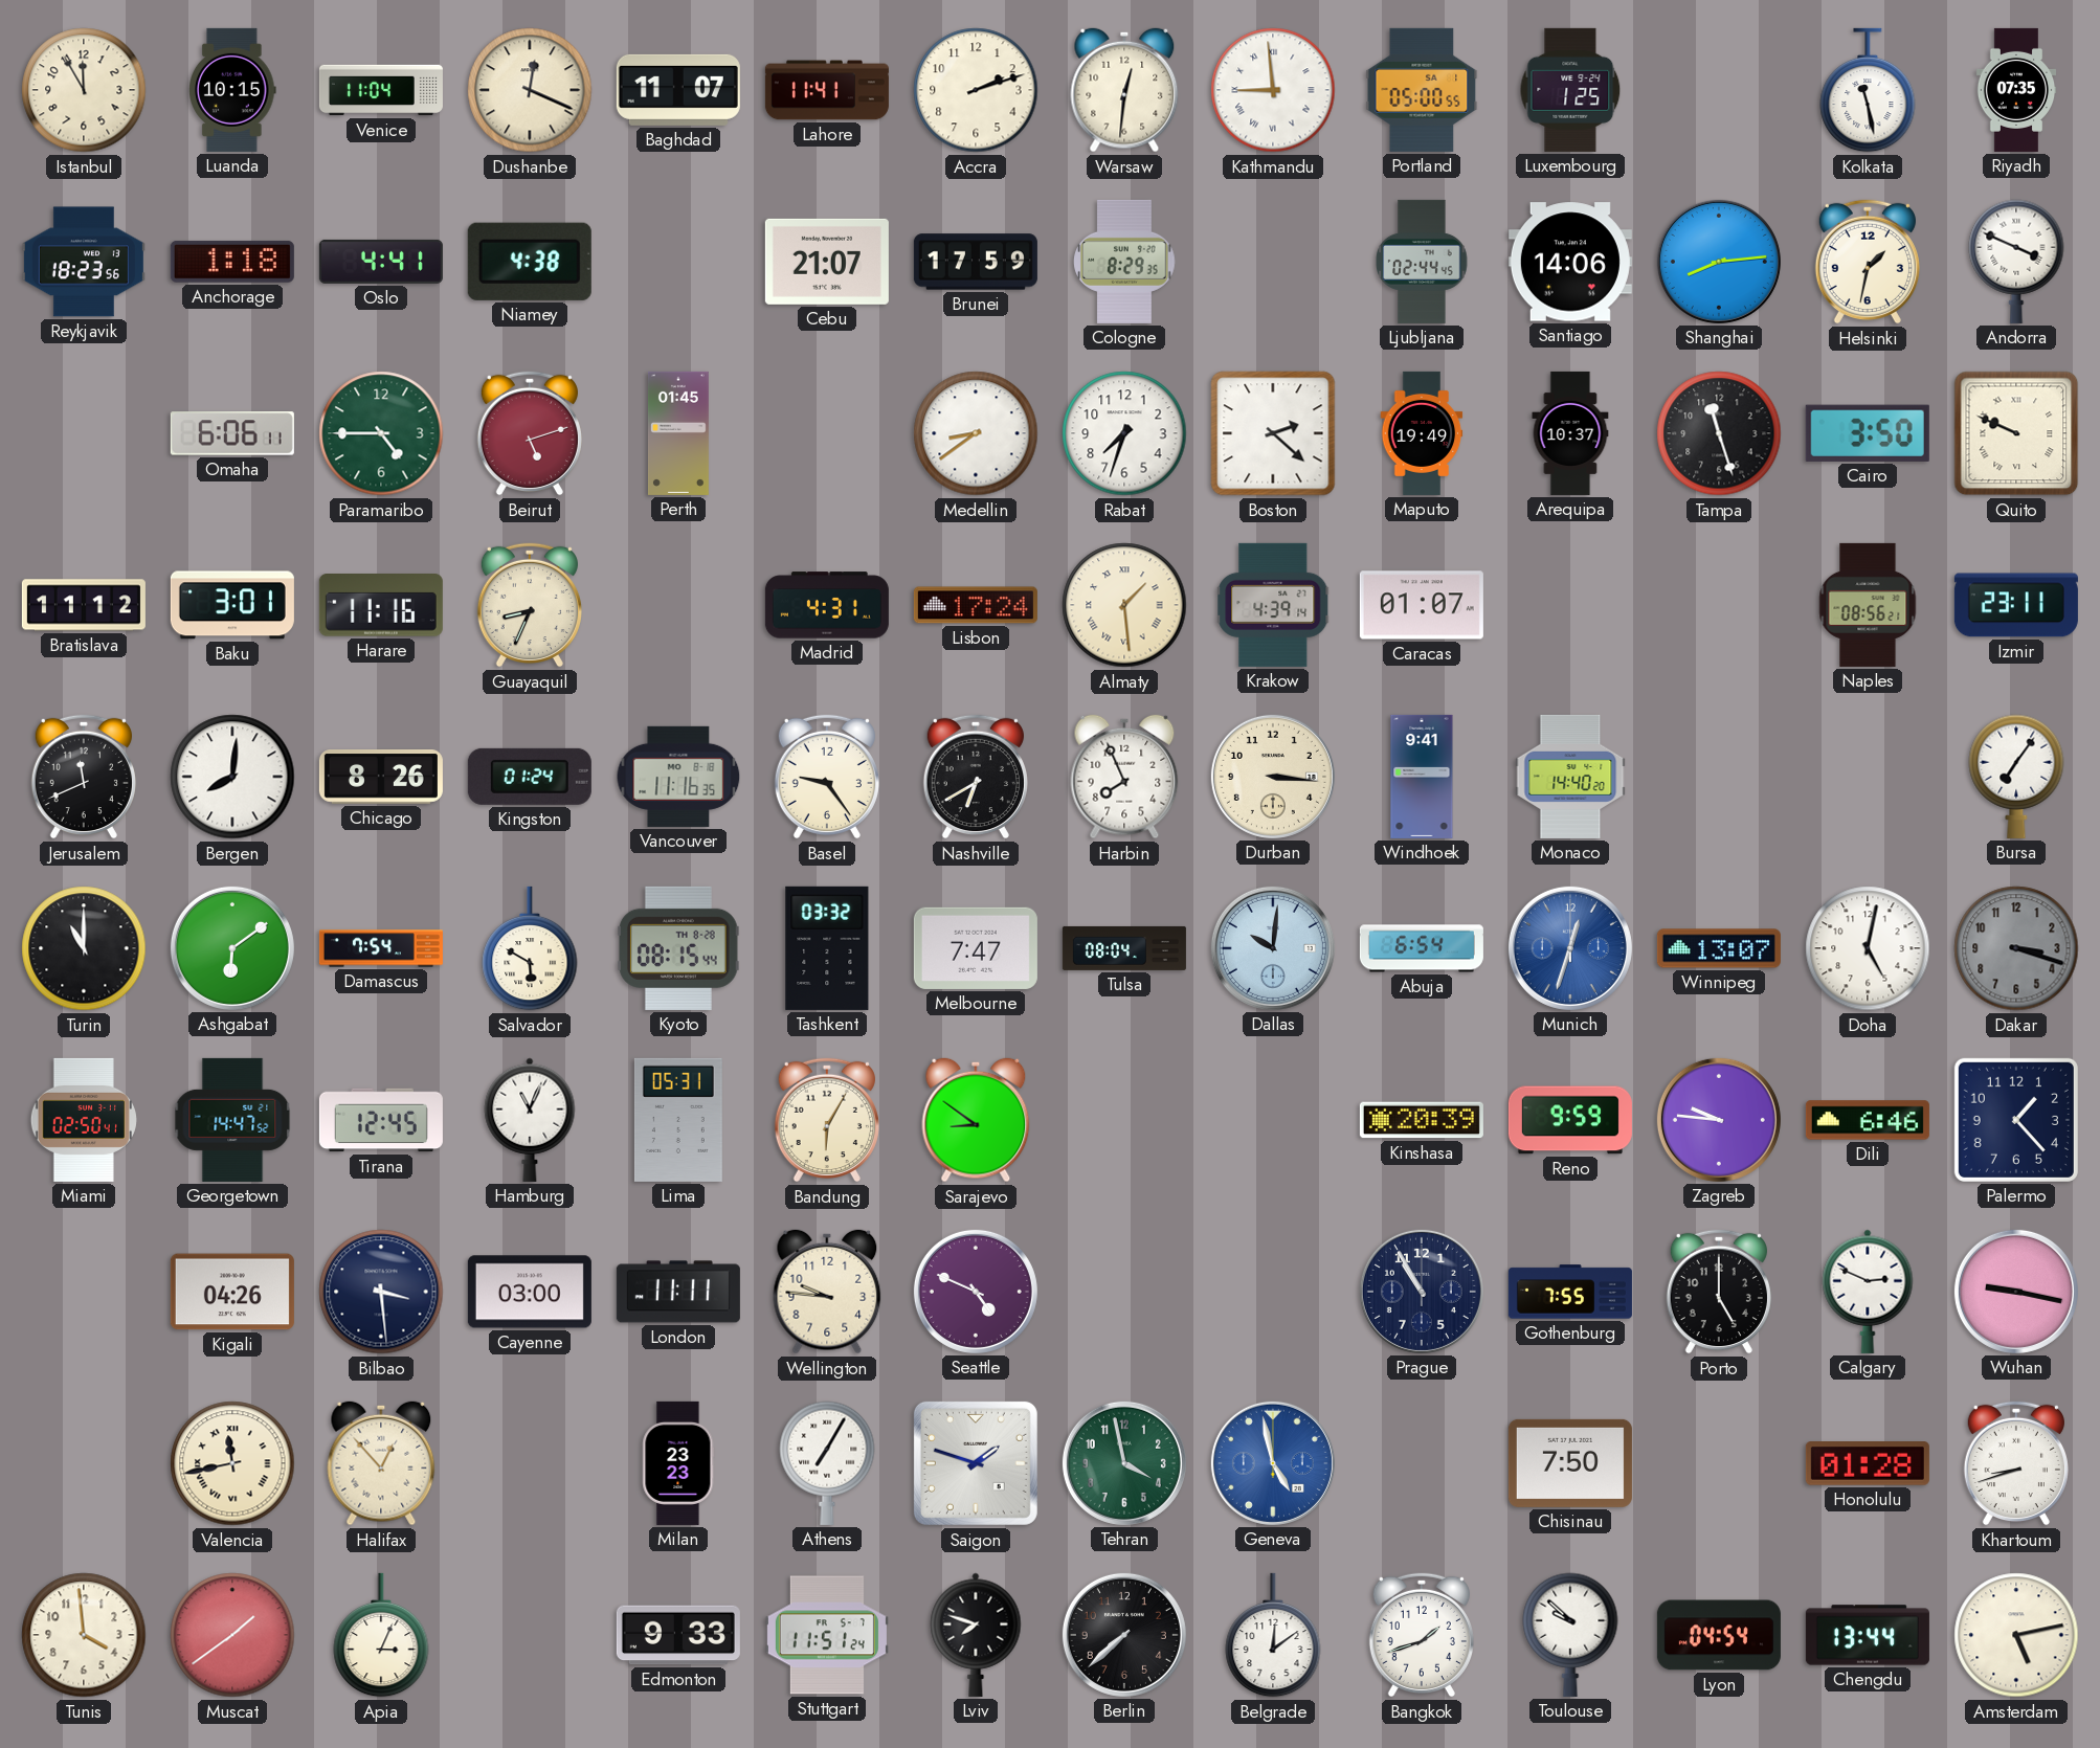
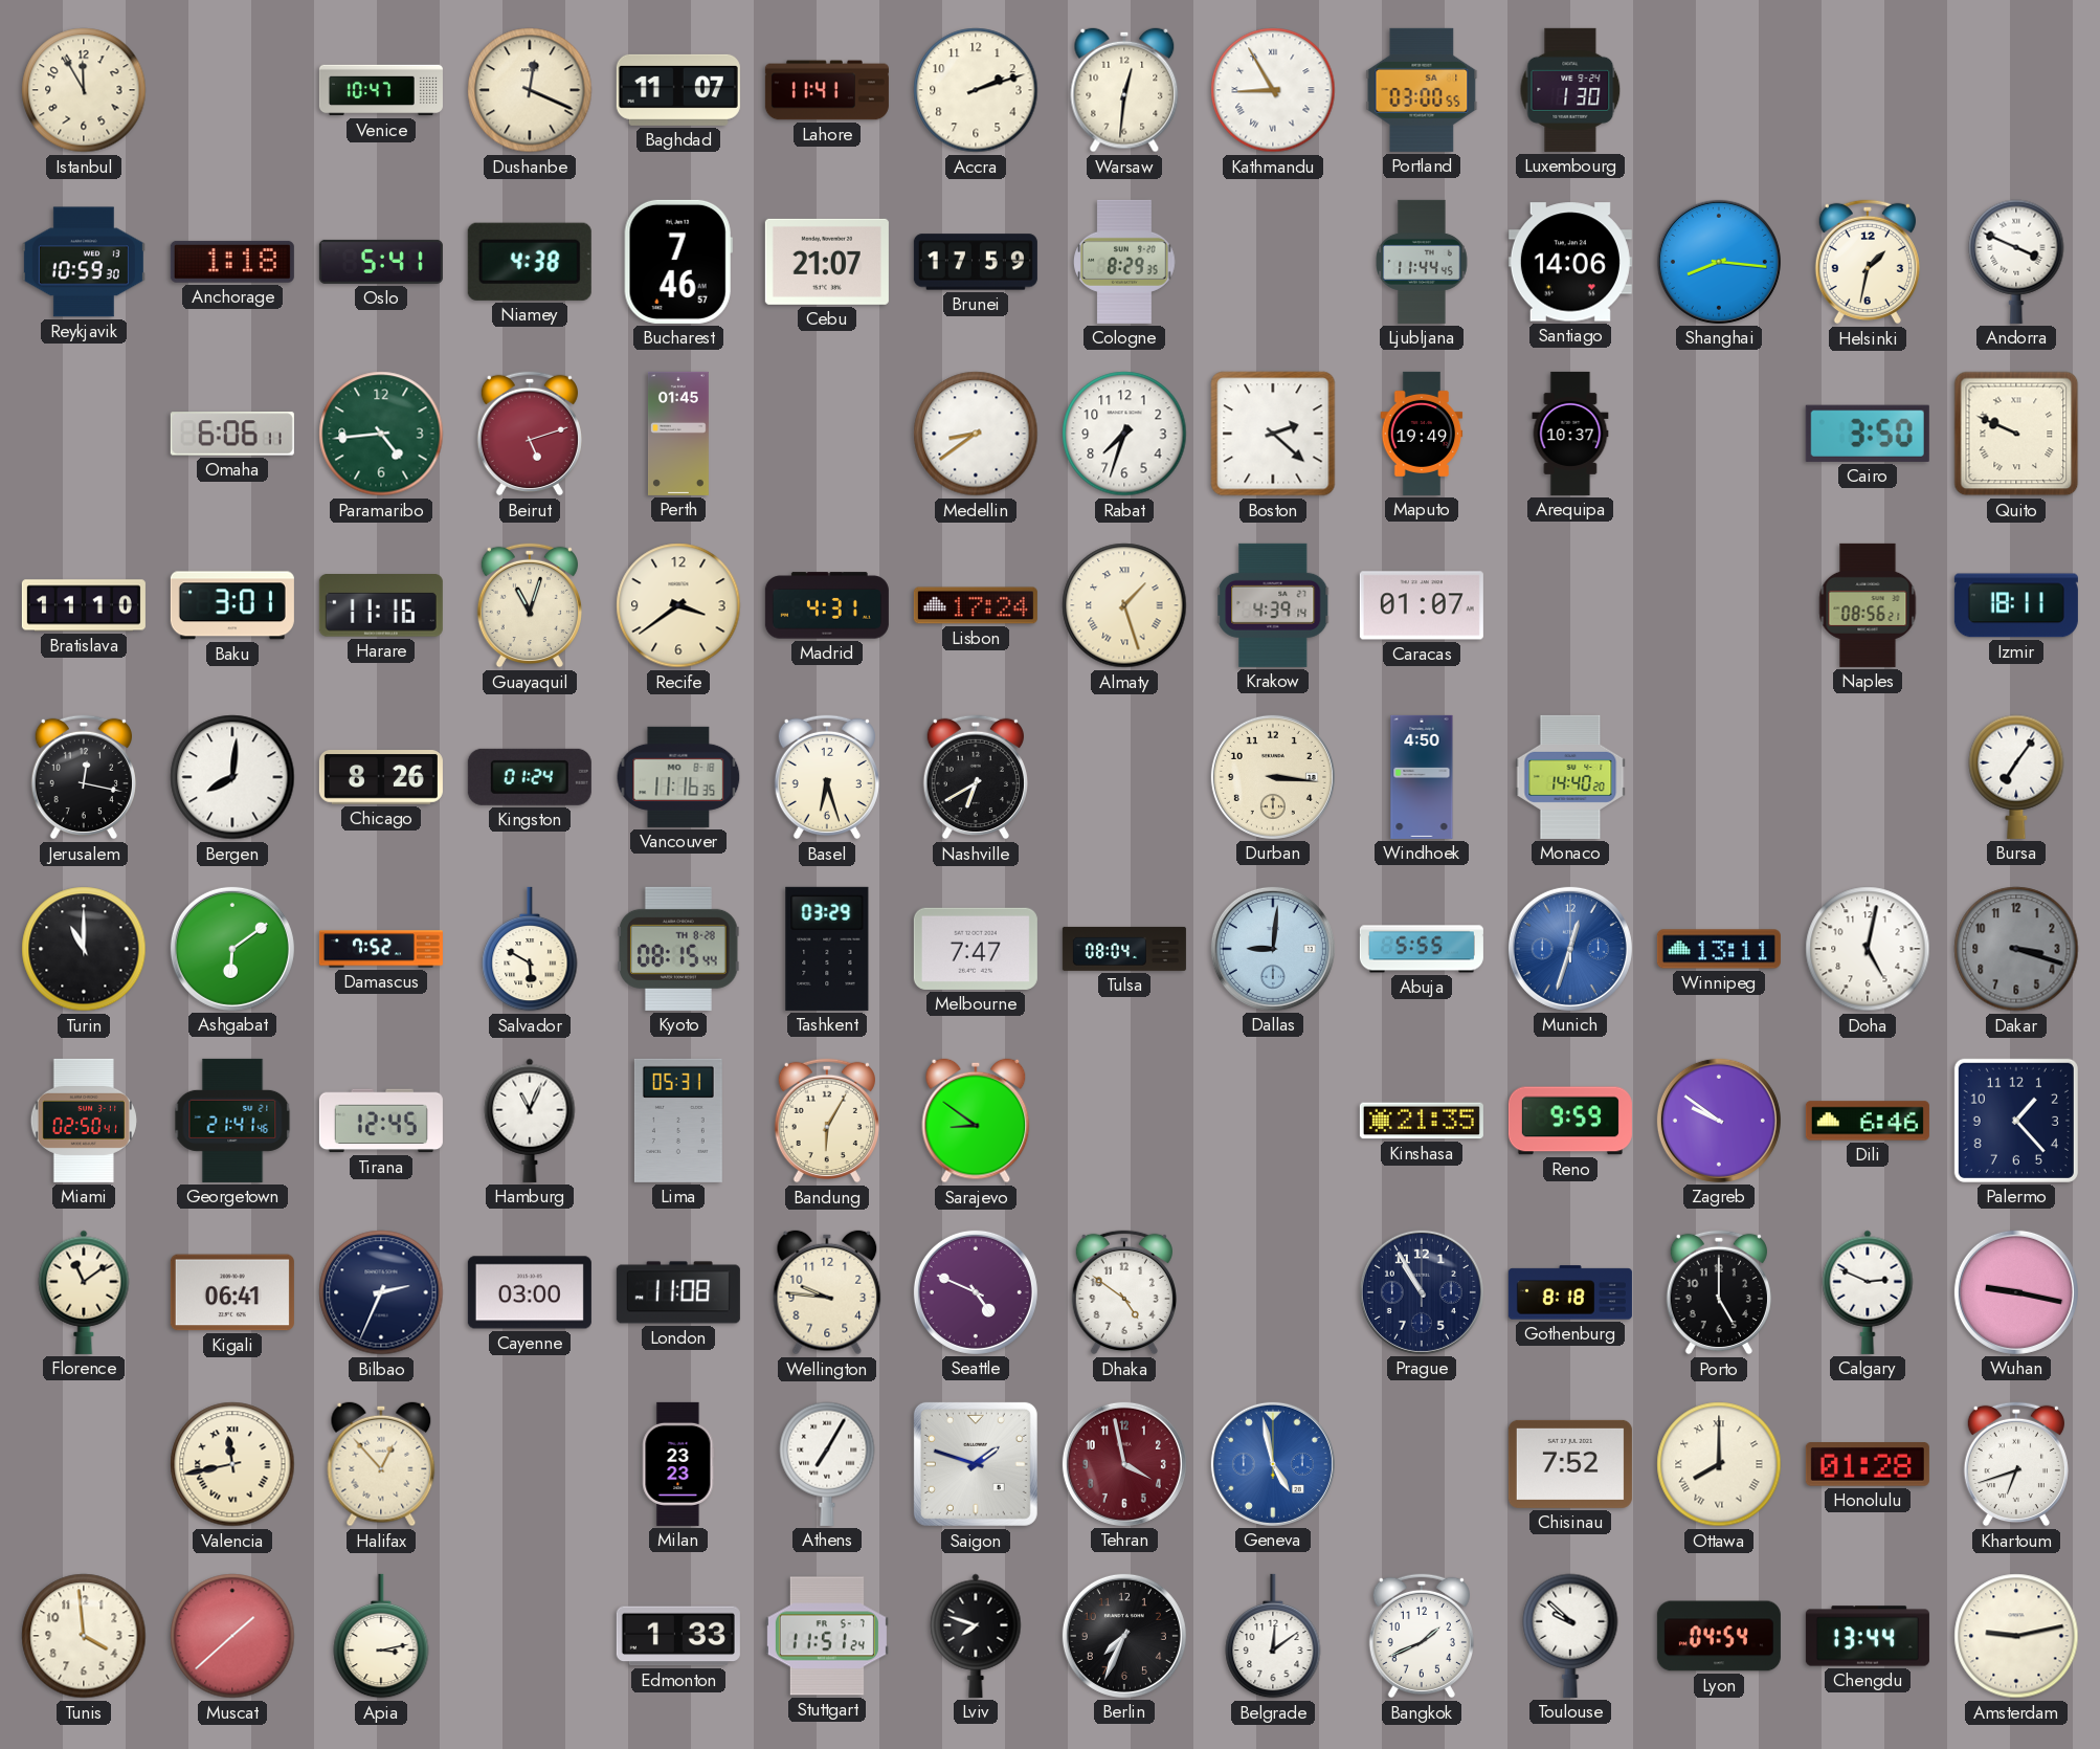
Luanda: 10:15 -> none
Venice: 11:04 -> 10:47
Kathmandu: 8:59 -> 8:55
Portland: 05:00 -> 03:00
Luxembourg: 1:25 -> 1:30
Kolkata: 11:28 -> none
Riyadh: 07:35 -> none
Reykjavik: 18:23 -> 10:59
Oslo: 4:41 -> 5:41
Bucharest: none -> 7:46
Ljubljana: 02:44 -> 11:44
Shanghai: 8:14 -> 8:16
Paramaribo: 4:45 -> 4:44
Tampa: 11:27 -> none
Bratislava: 11:12 -> 11:10
Guayaquil: 8:34 -> 11:03
Recife: none -> 3:39
Almaty: 1:29 -> 1:27
Izmir: 23:11 -> 18:11
Jerusalem: 11:41 -> 12:17
Basel: 9:24 -> 6:27
Harbin: 7:56 -> none
Windhoek: 9:41 -> 4:50
Damascus: 7:54 -> 7:52
Tashkent: 03:32 -> 03:29
Dallas: 10:01 -> 9:01
Abuja: 6:54 -> 5:55
Winnipeg: 13:07 -> 13:11
Georgetown: 14:47 -> 21:41
Kinshasa: 20:39 -> 21:35
Zagreb: 9:46 -> 9:51
Florence: none -> 11:09
Kigali: 04:26 -> 06:41
Bilbao: 3:29 -> 2:34
London: 11:11 -> 11:08
Dhaka: none -> 4:51
Gothenburg: 7:55 -> 8:18
Tehran dial: green -> burgundy
Chisinau: 7:50 -> 7:52
Ottawa: none -> 8:00
Khartoum: 8:42 -> 6:42
Muscat: 1:39 -> 1:38
Apia: 3:04 -> 3:13
Edmonton: 9:33 -> 1:33
Berlin: 7:38 -> 7:34
Bangkok: 1:42 -> 1:41
Amsterdam: 5:13 -> 9:13
